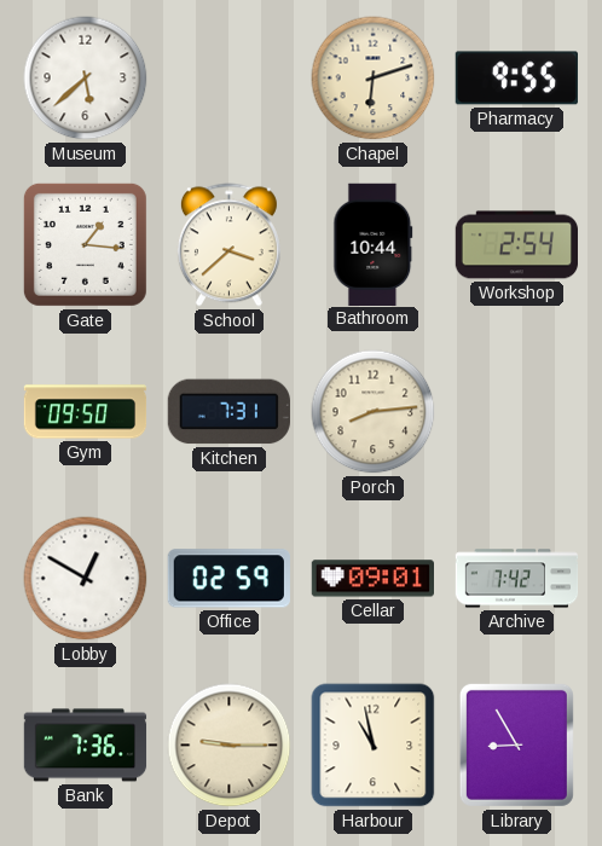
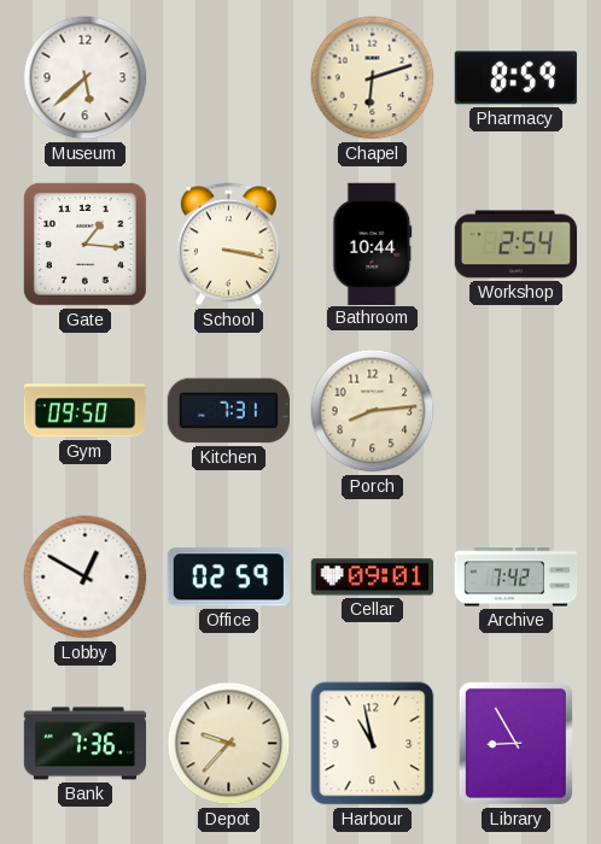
Pharmacy: 9:55 -> 8:59
School: 3:38 -> 3:17
Depot: 9:15 -> 9:37
